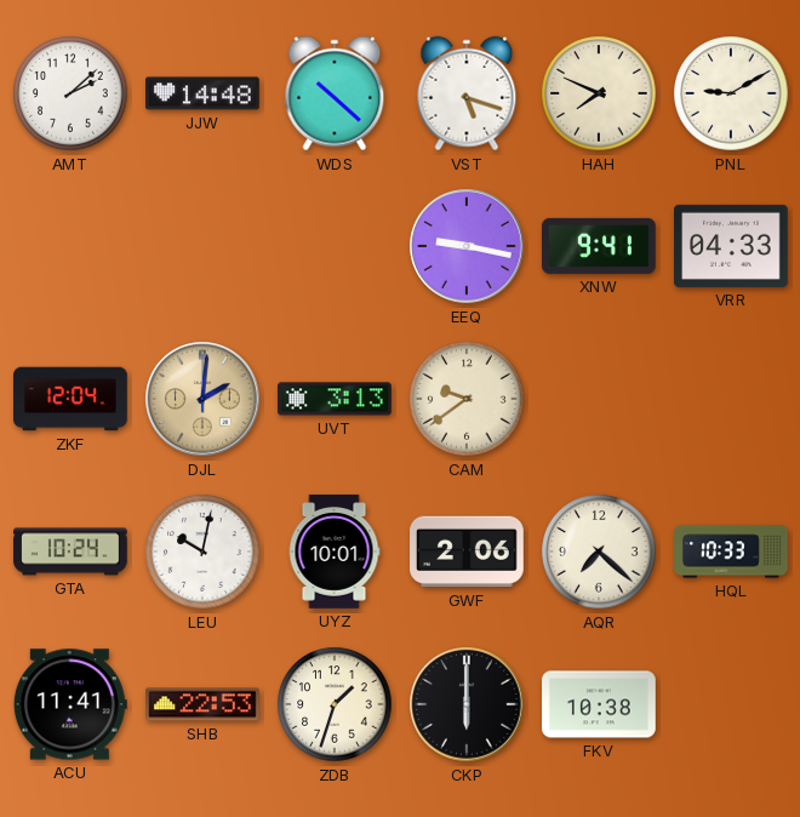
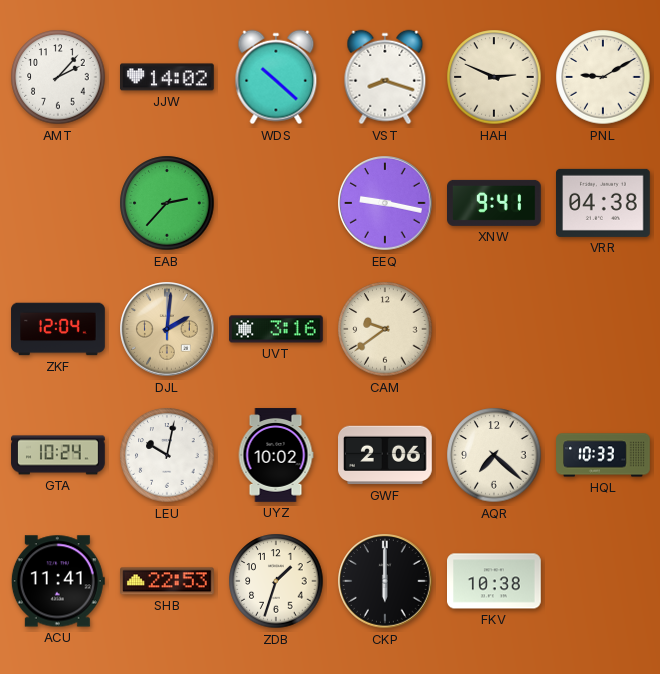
AMT: 2:08 -> 2:07
JJW: 14:48 -> 14:02
VST: 5:18 -> 8:18
HAH: 7:49 -> 2:49
EAB: none -> 2:37
VRR: 04:33 -> 04:38
UVT: 3:13 -> 3:16
UYZ: 10:01 -> 10:02
